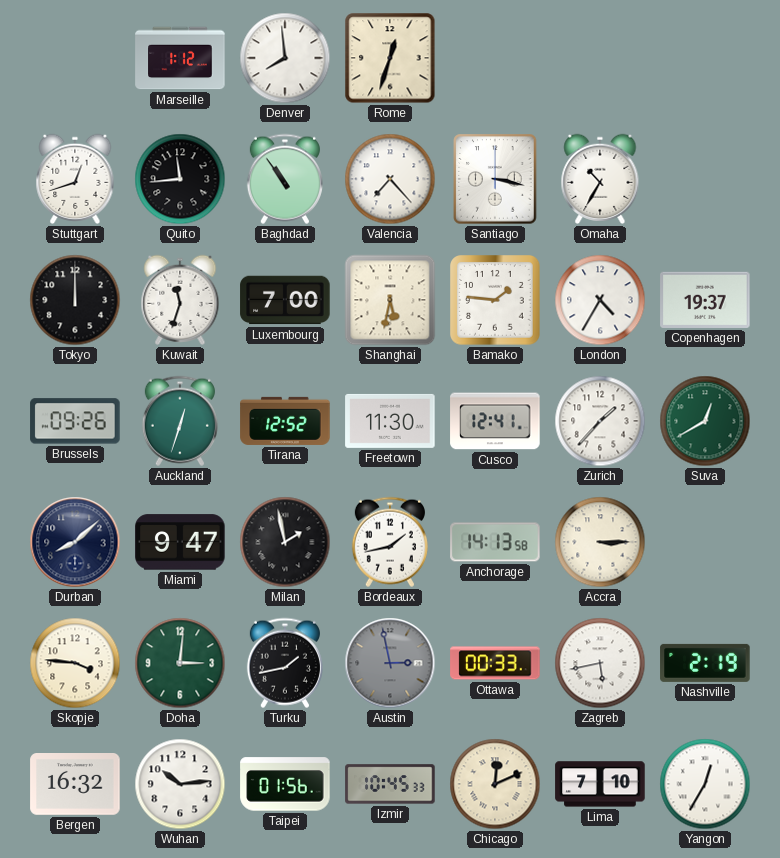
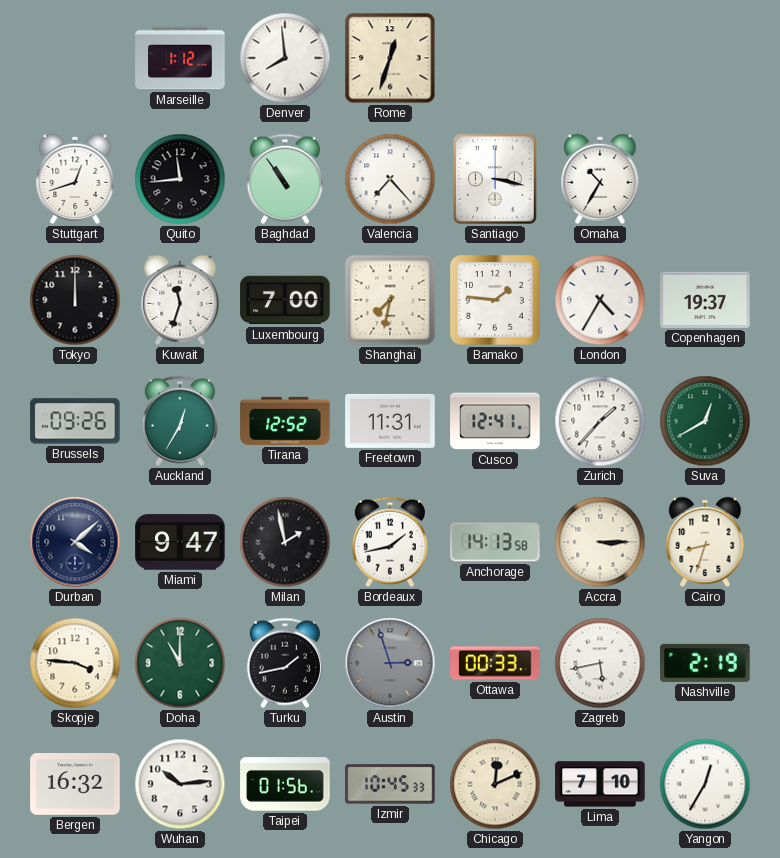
Shanghai: 5:32 -> 7:32
Auckland: 12:33 -> 12:35
Freetown: 11:30 -> 11:31
Durban: 8:08 -> 4:08
Cairo: none -> 8:33
Doha: 3:01 -> 11:00
Austin: 2:58 -> 2:57
